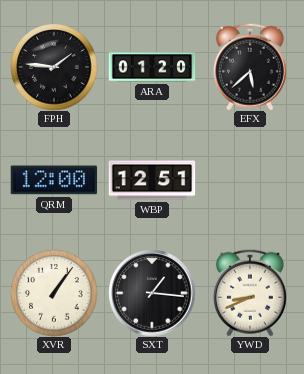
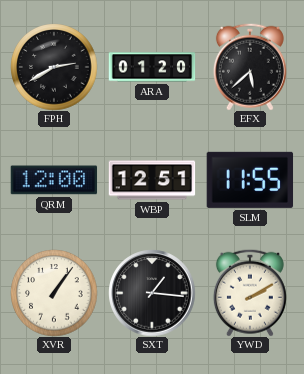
FPH: 1:46 -> 2:40
SLM: none -> 11:55
YWD: 8:41 -> 2:10
